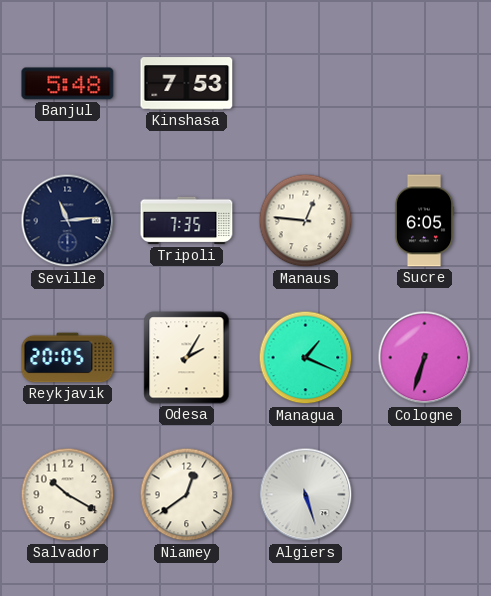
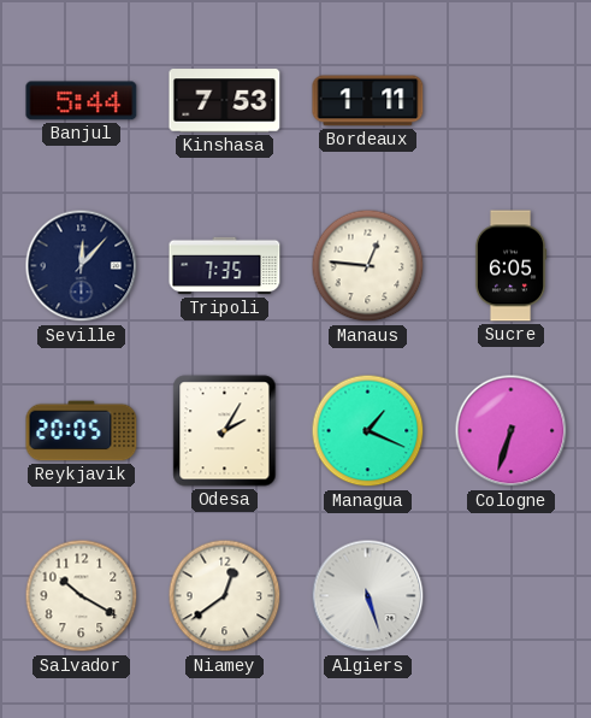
Banjul: 5:48 -> 5:44
Bordeaux: none -> 1:11
Seville: 11:14 -> 12:07
